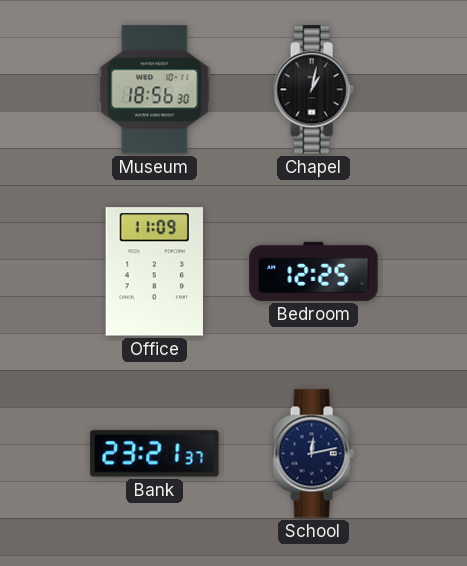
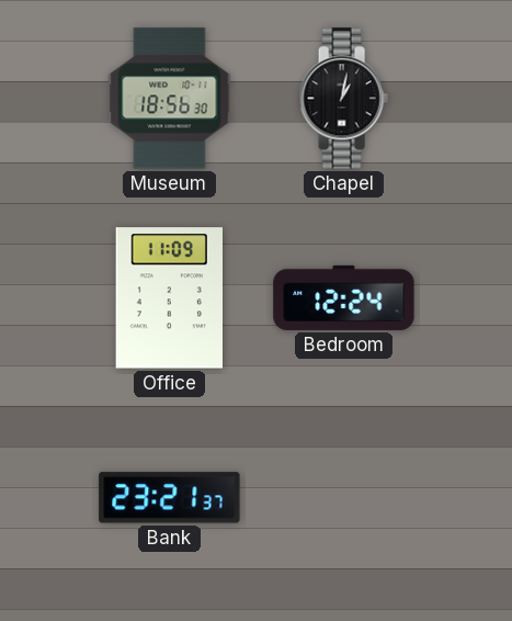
Bedroom: 12:25 -> 12:24
School: 12:13 -> none
